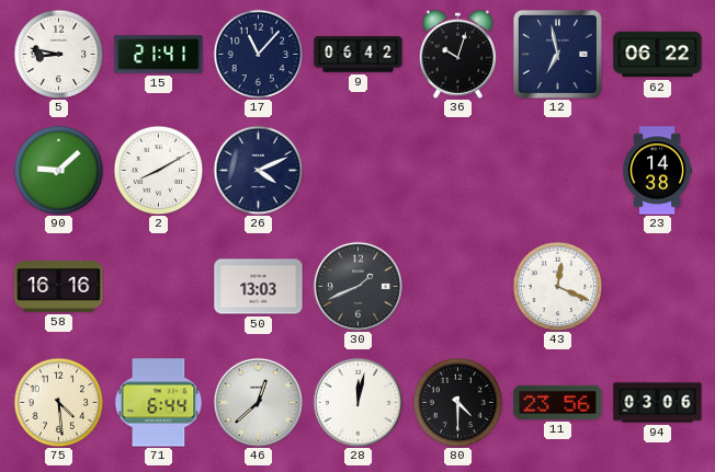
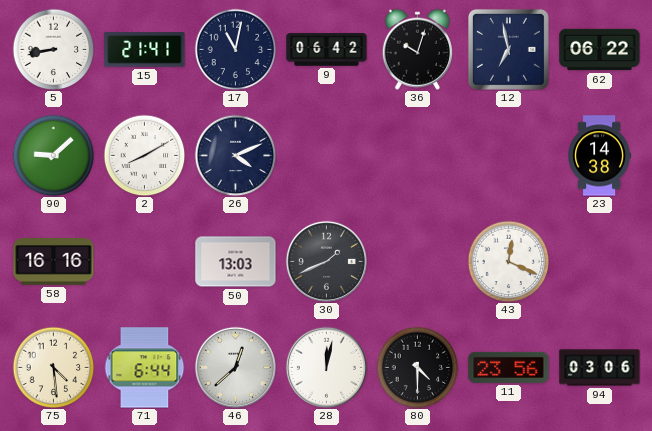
5: 8:47 -> 8:43
17: 11:07 -> 11:02
